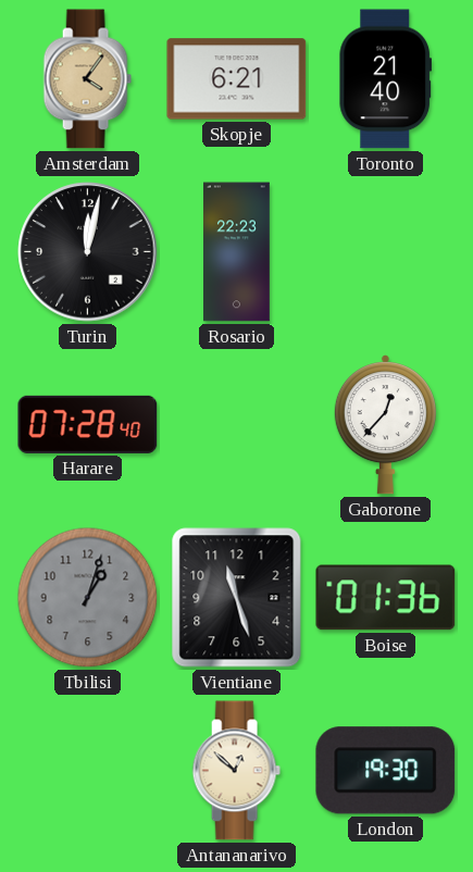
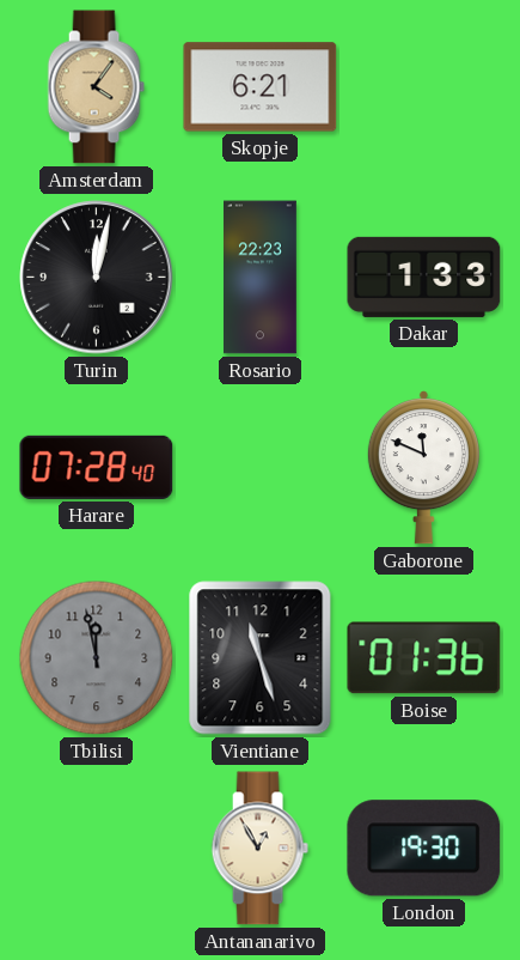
Toronto: 21:40 -> none
Dakar: none -> 1:33
Gaborone: 12:37 -> 11:49
Tbilisi: 1:03 -> 11:58
Antananarivo: 12:52 -> 12:55
